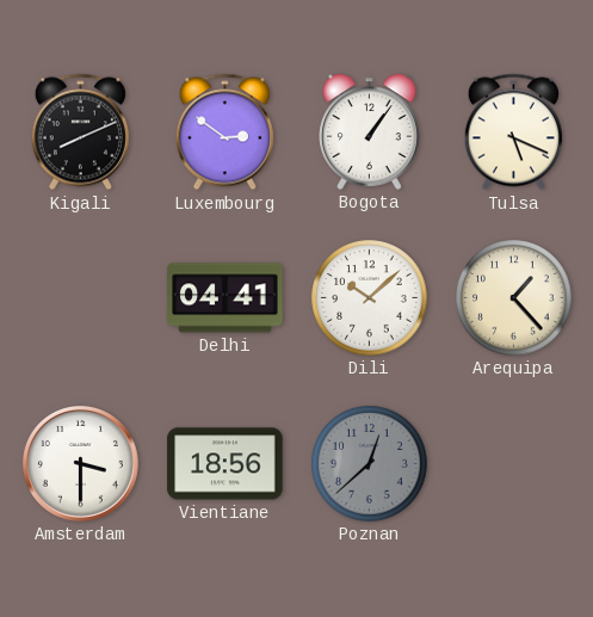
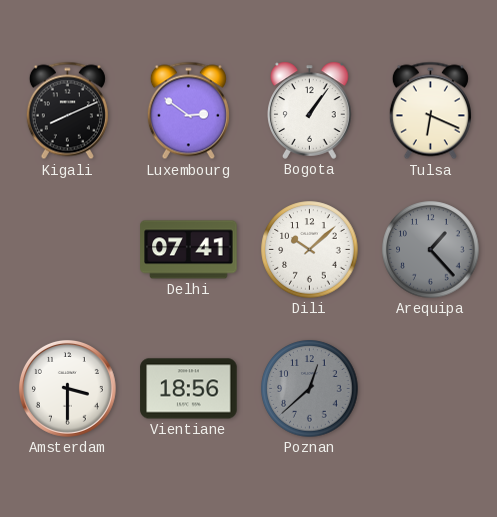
Tulsa: 5:19 -> 6:19
Delhi: 04:41 -> 07:41
Arequipa dial: cream -> grey
